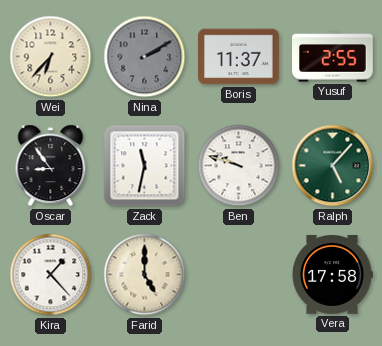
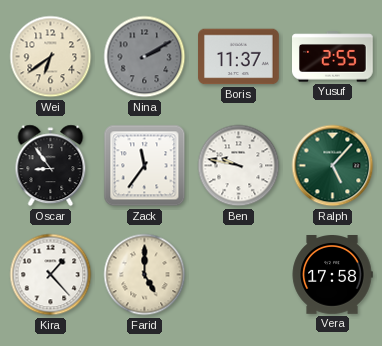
Wei: 6:37 -> 6:39
Zack: 11:32 -> 11:36
Ben: 9:48 -> 9:47
